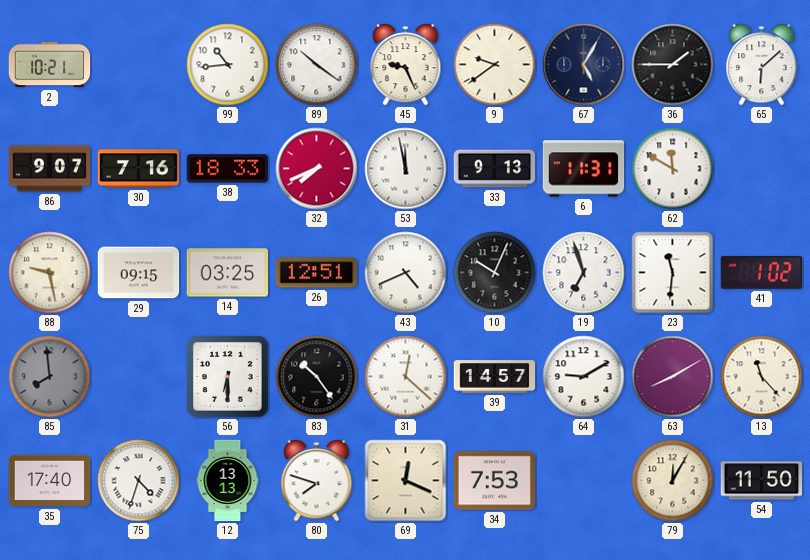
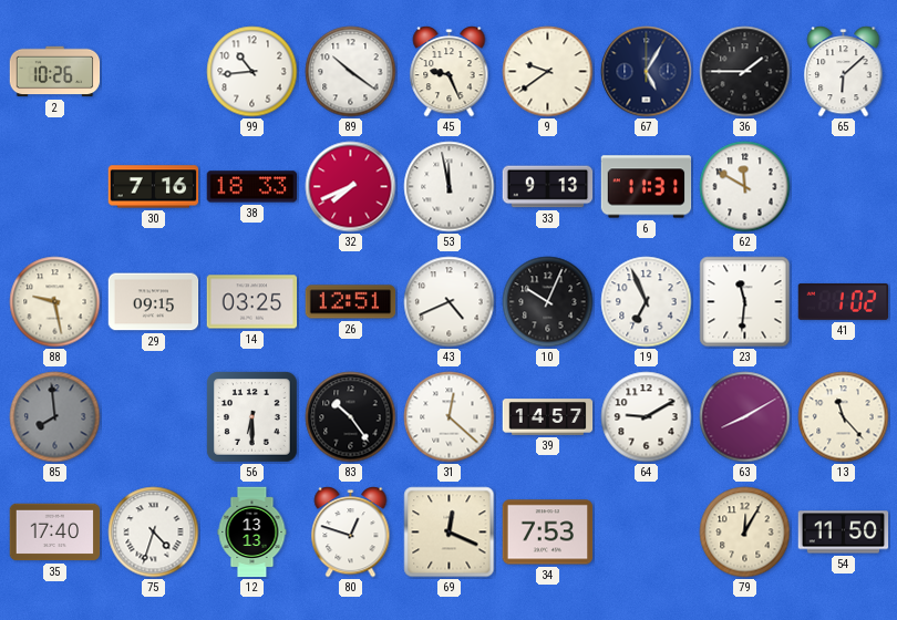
2: 10:21 -> 10:26
86: 9:07 -> none
19: 6:57 -> 6:56
80: 7:48 -> 12:48
